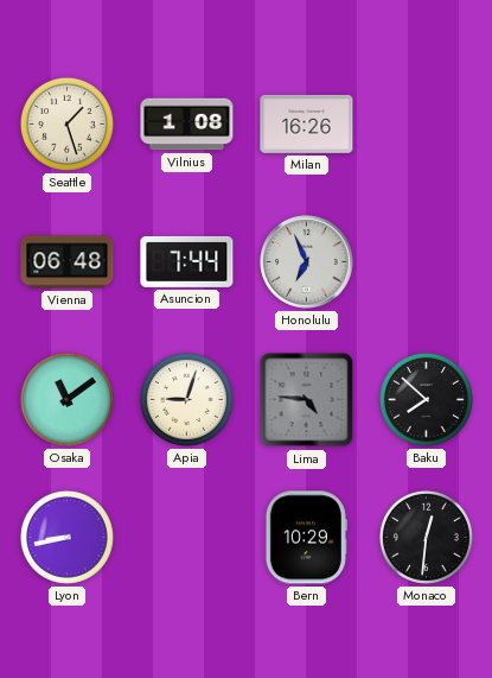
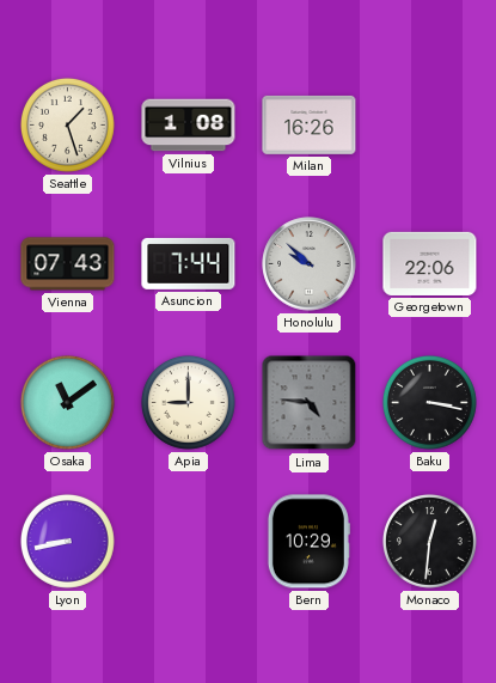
Vienna: 06:48 -> 07:43
Honolulu: 6:56 -> 9:52
Georgetown: none -> 22:06
Apia: 9:03 -> 9:00
Baku: 7:52 -> 3:17
